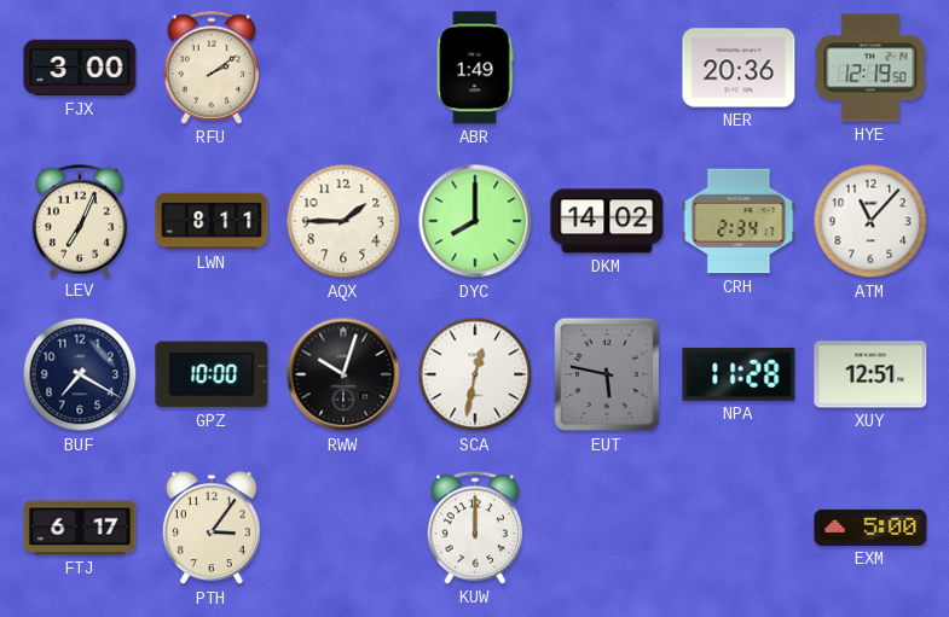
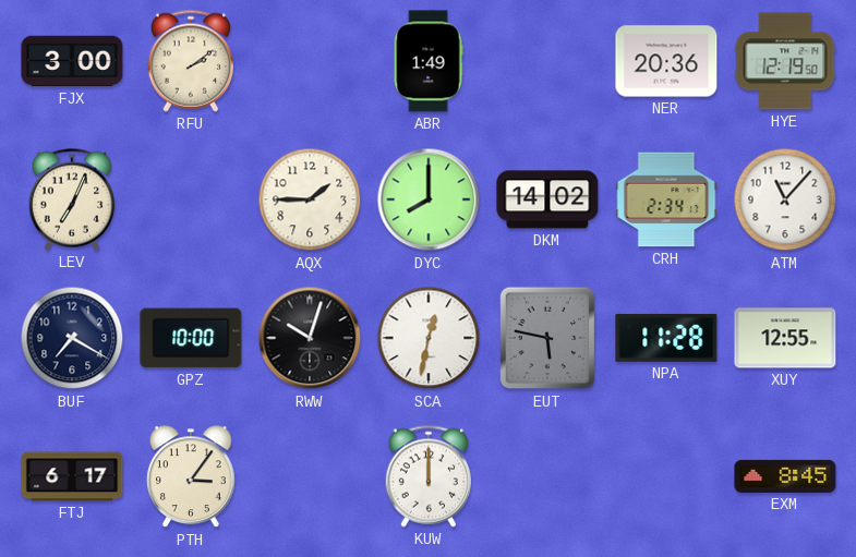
LWN: 8:11 -> none
XUY: 12:51 -> 12:55
EXM: 5:00 -> 8:45
